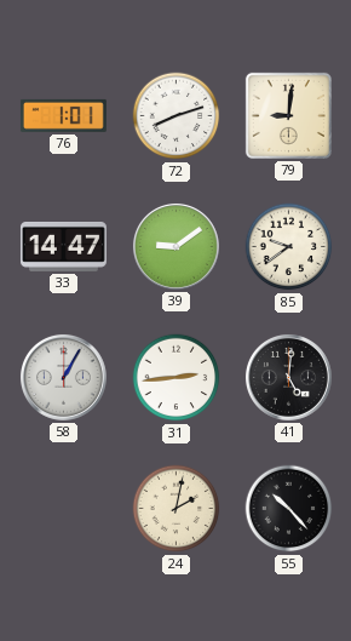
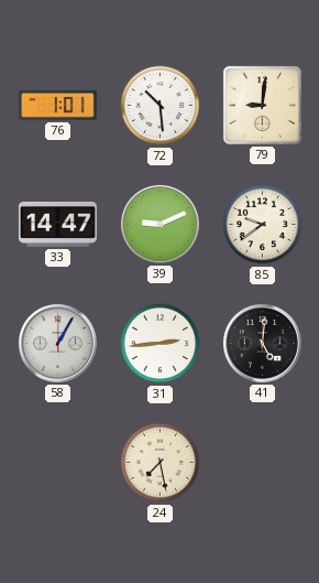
72: 8:12 -> 10:29
39: 9:09 -> 9:11
24: 2:02 -> 7:28
55: 10:23 -> none
